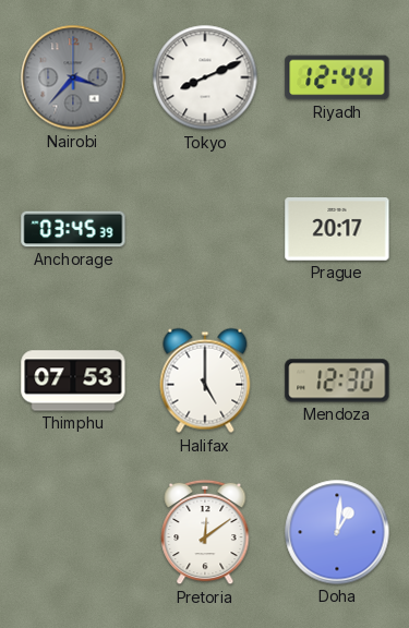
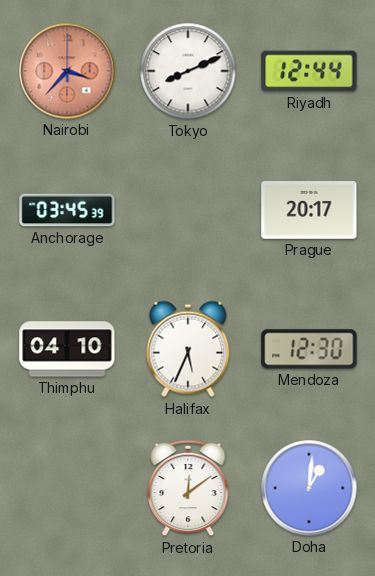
Nairobi dial: grey -> salmon
Thimphu: 07:53 -> 04:10
Halifax: 5:00 -> 5:34
